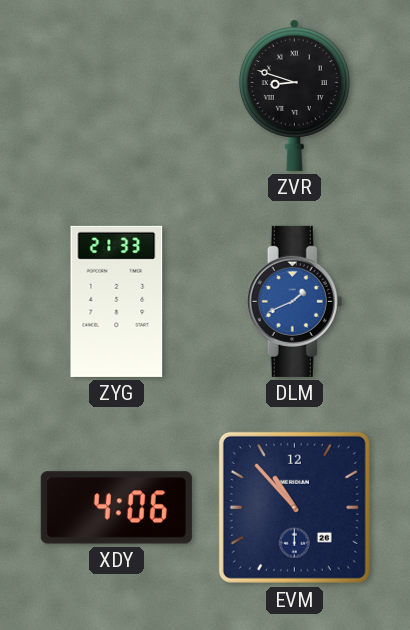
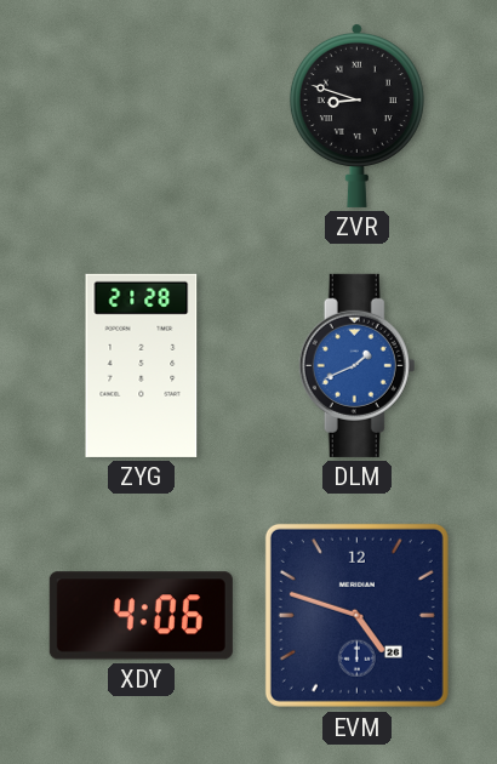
ZYG: 21:33 -> 21:28
EVM: 10:53 -> 4:48
